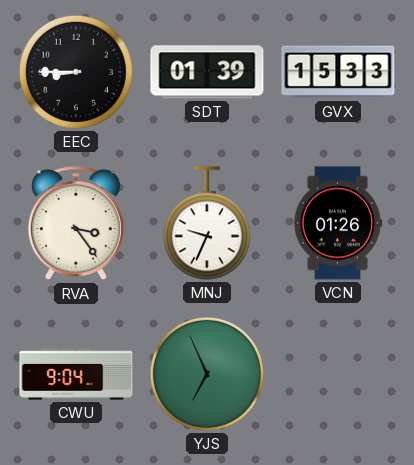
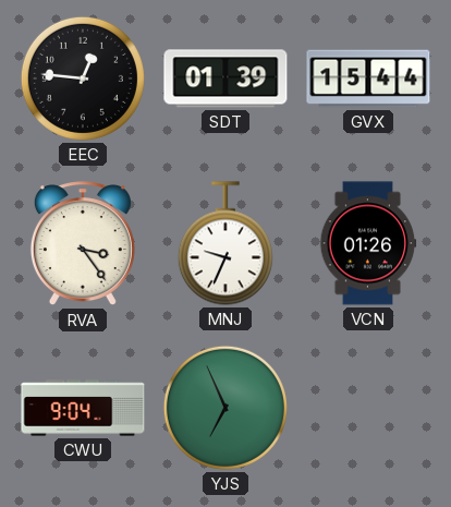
EEC: 8:45 -> 12:46
GVX: 15:33 -> 15:44
